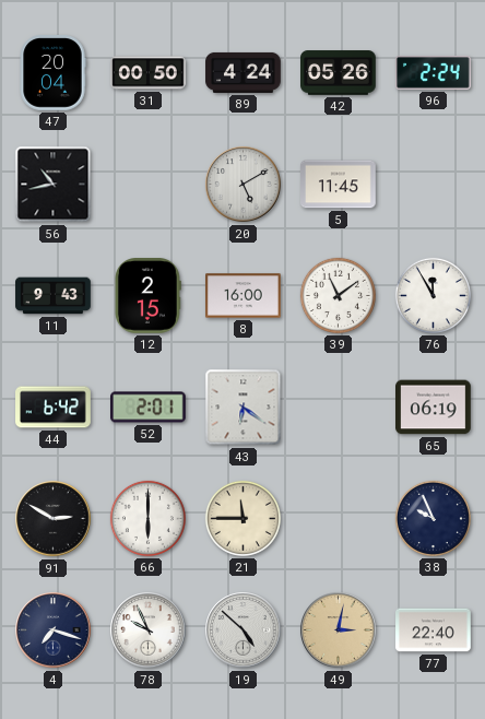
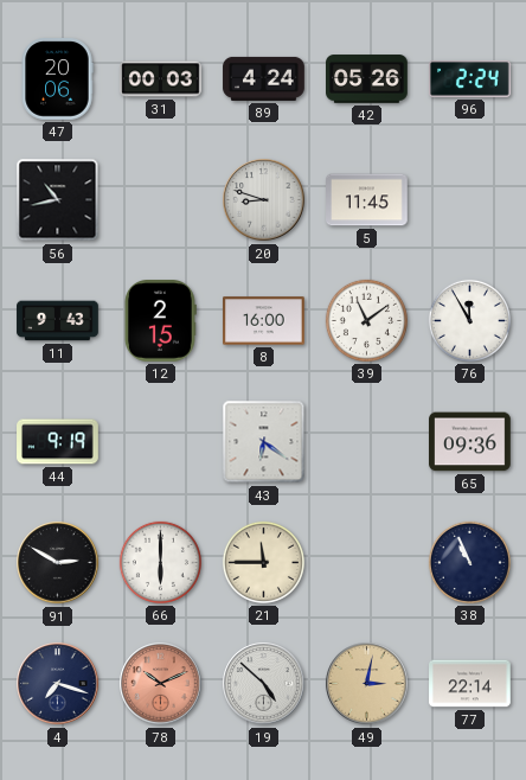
47: 20:04 -> 20:06
31: 00:50 -> 00:03
20: 5:10 -> 8:48
44: 6:42 -> 9:19
52: 2:01 -> none
65: 06:19 -> 09:36
38: 9:56 -> 10:56
78: 9:56 -> 10:11
78 dial: white -> salmon
77: 22:40 -> 22:14
